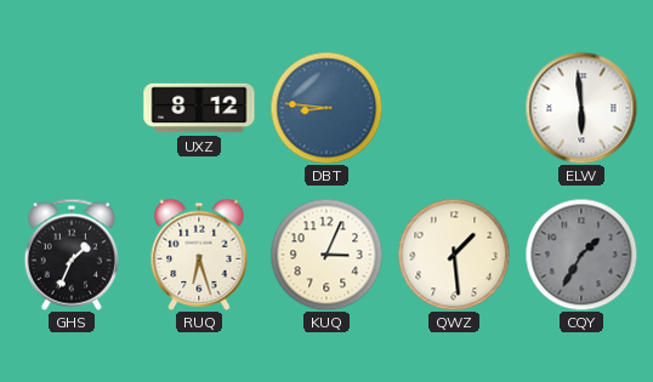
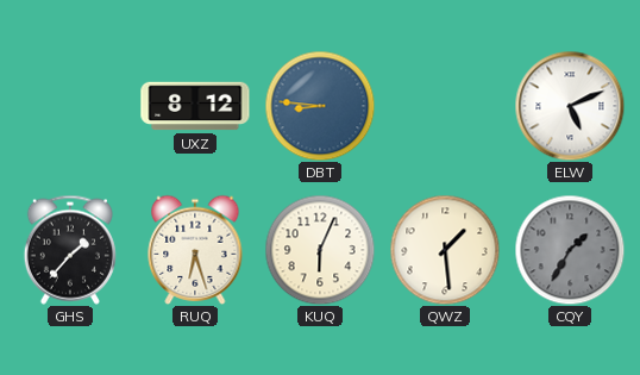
ELW: 5:59 -> 5:11
GHS: 1:34 -> 1:37
KUQ: 3:04 -> 6:04
